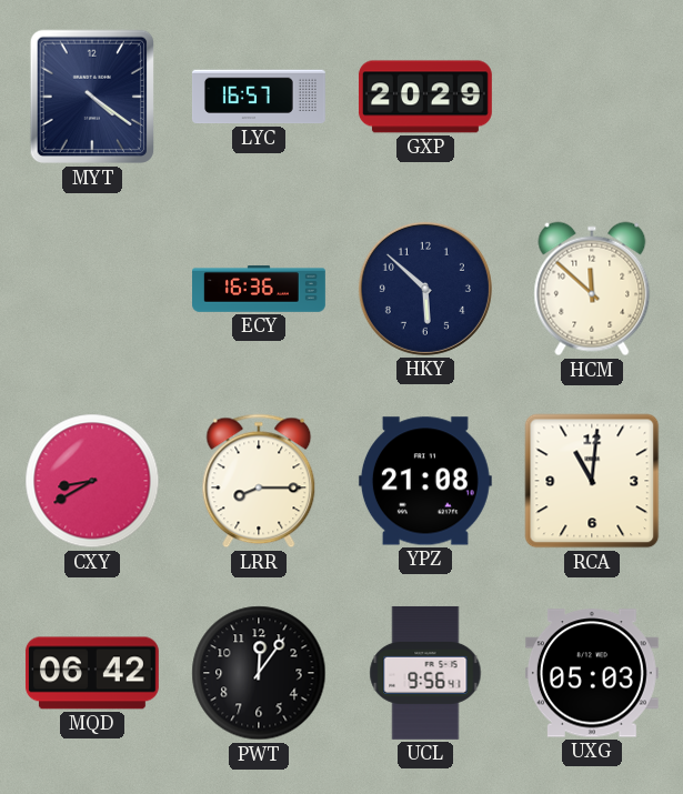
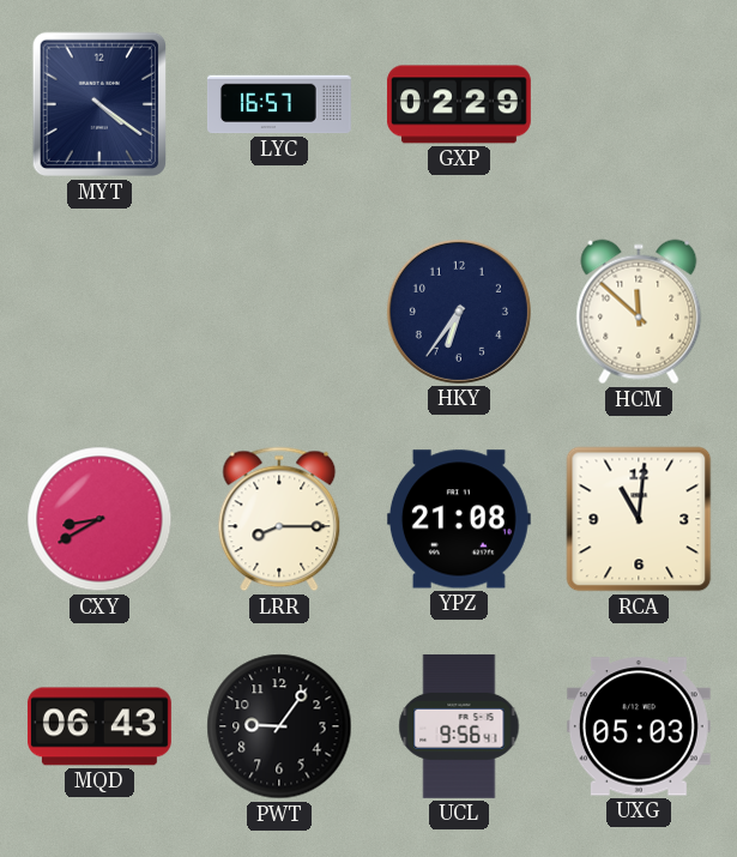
GXP: 20:29 -> 02:29
ECY: 16:36 -> none
HKY: 5:52 -> 6:36
MQD: 06:42 -> 06:43
PWT: 12:06 -> 9:06
